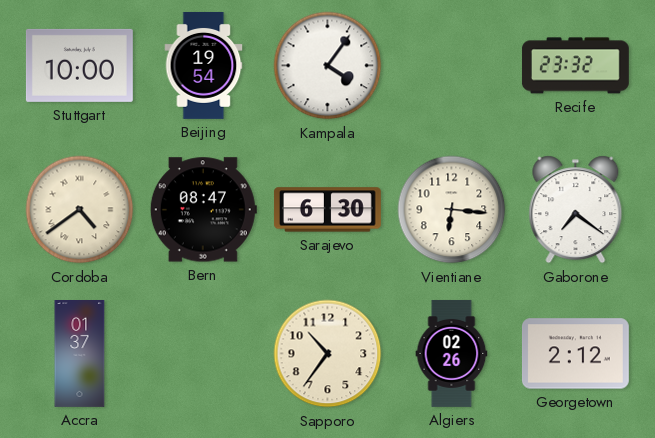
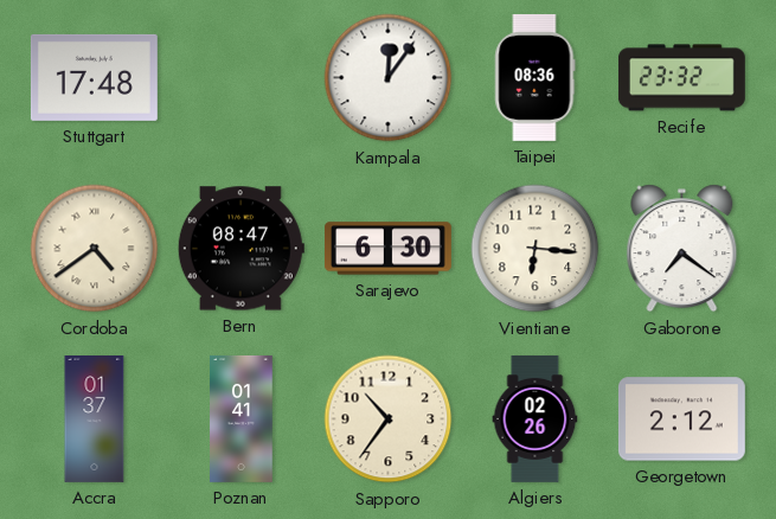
Stuttgart: 10:00 -> 17:48
Beijing: 19:54 -> none
Kampala: 4:06 -> 12:06
Taipei: none -> 08:36
Poznan: none -> 01:41
